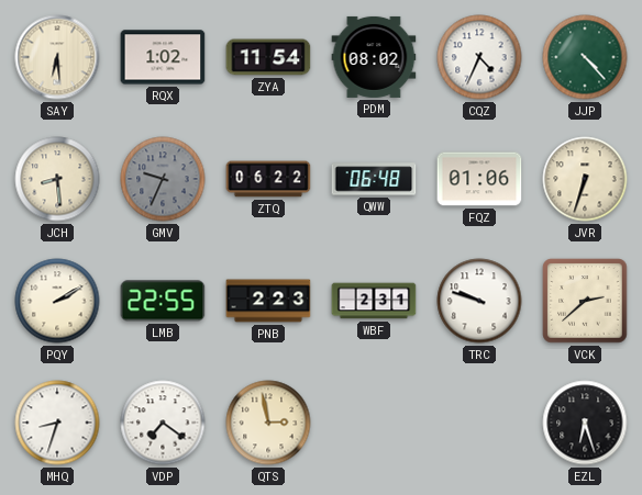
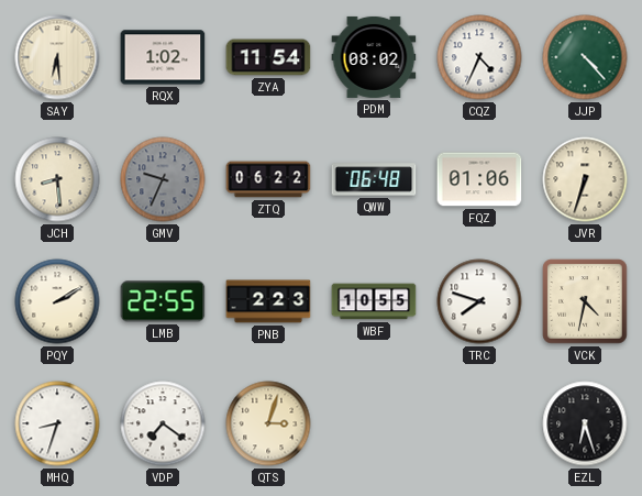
WBF: 2:31 -> 10:55
TRC: 9:48 -> 7:48
VCK: 2:38 -> 4:32
QTS: 2:58 -> 3:03
